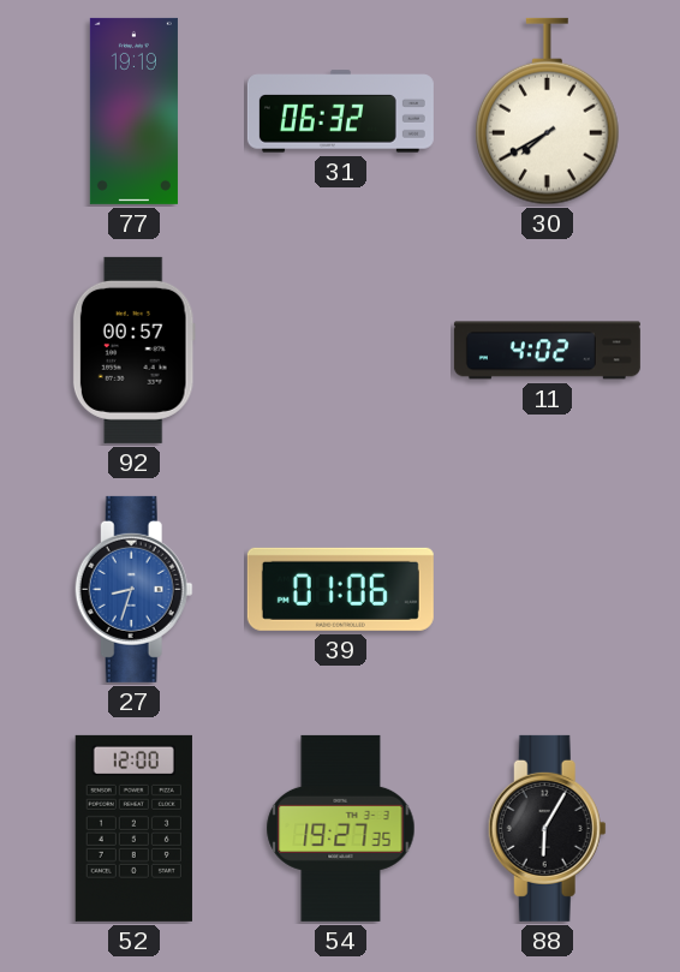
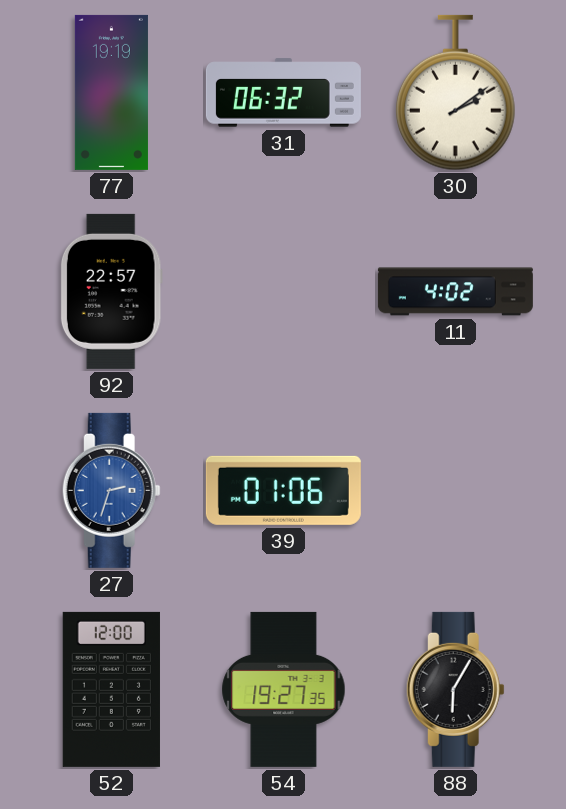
30: 7:40 -> 2:09
92: 00:57 -> 22:57
27: 8:33 -> 2:33
